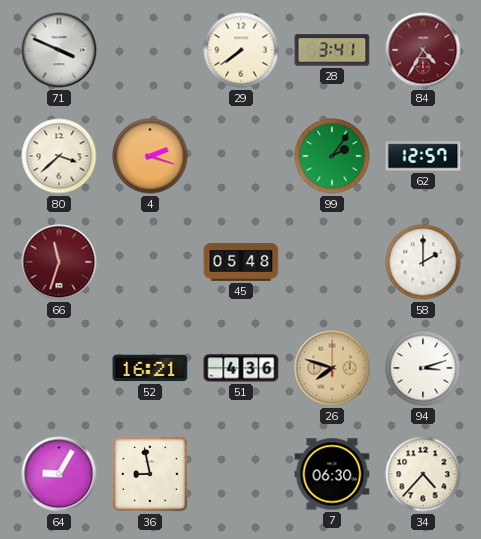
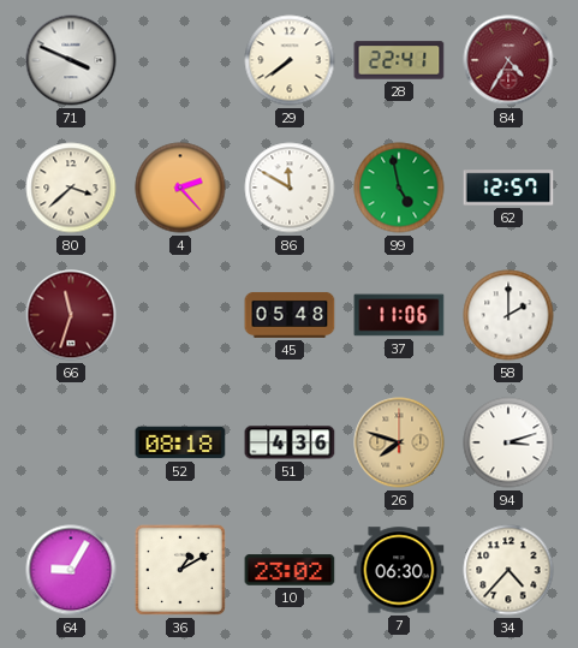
28: 3:41 -> 22:41
4: 2:18 -> 2:23
86: none -> 11:50
99: 2:06 -> 4:58
37: none -> 11:06
52: 16:21 -> 08:18
36: 8:58 -> 1:10
10: none -> 23:02
